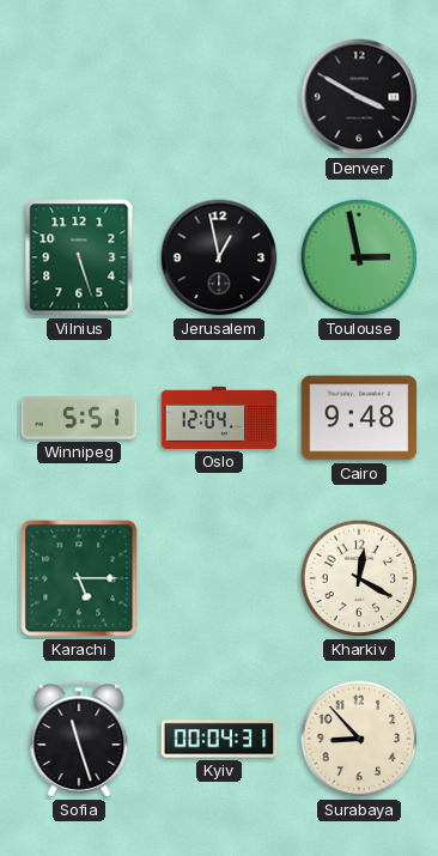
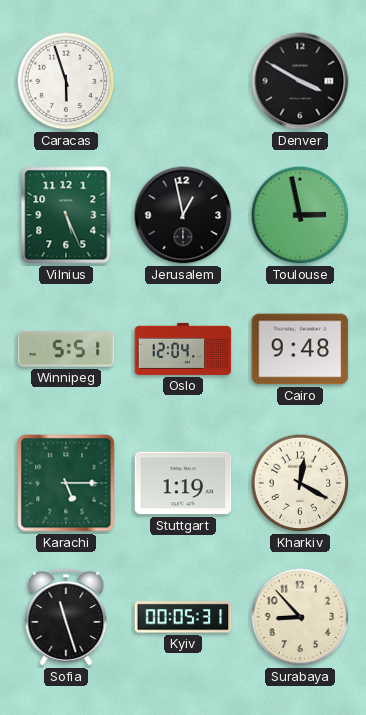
Caracas: none -> 5:57
Vilnius: 5:27 -> 5:26
Stuttgart: none -> 1:19
Kyiv: 00:04 -> 00:05
